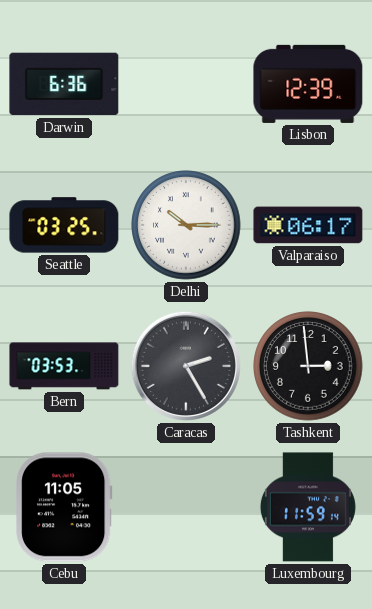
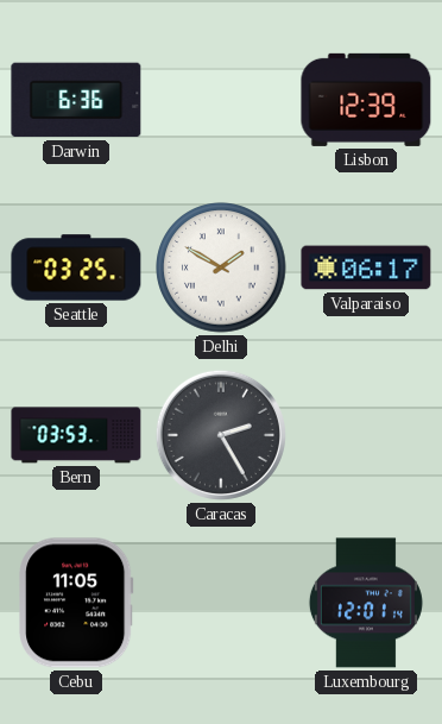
Delhi: 10:15 -> 1:50
Tashkent: 2:59 -> none
Luxembourg: 11:59 -> 12:01
